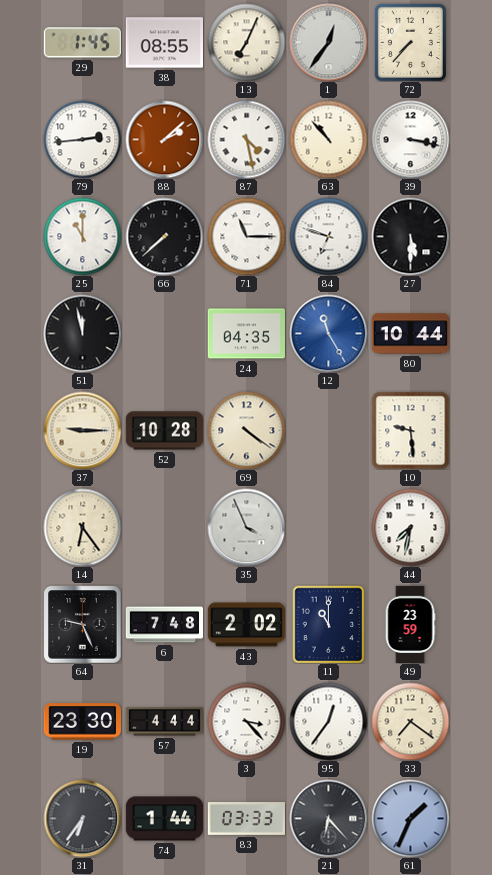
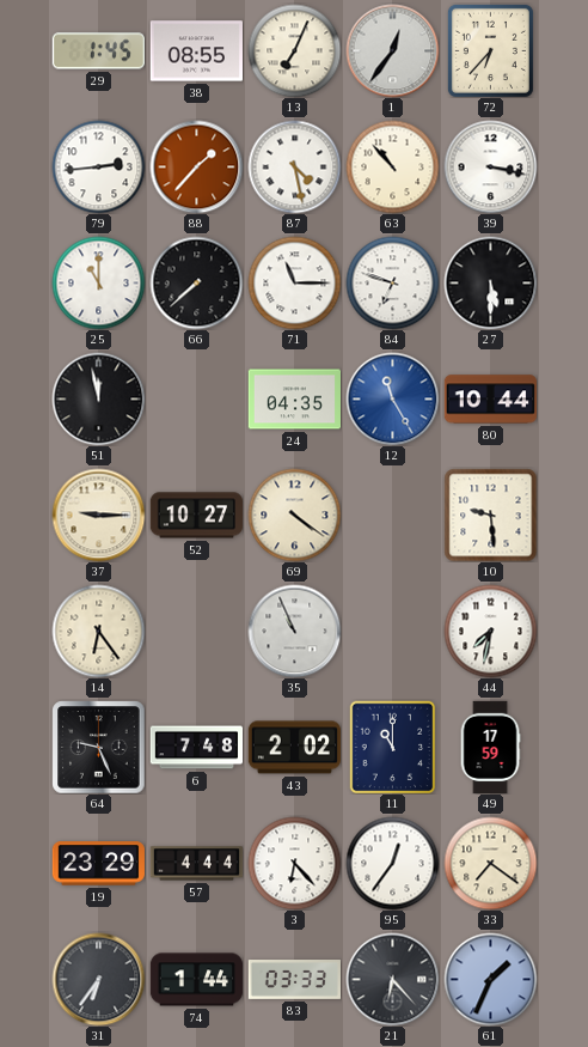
72: 7:37 -> 6:37
88: 2:08 -> 1:37
52: 10:28 -> 10:27
35: 3:56 -> 10:56
49: 23:59 -> 17:59
19: 23:30 -> 23:29
3: 3:23 -> 6:23
